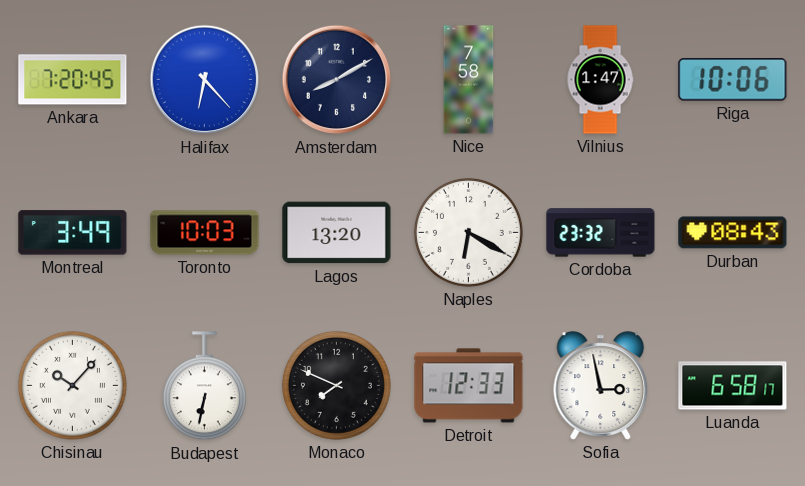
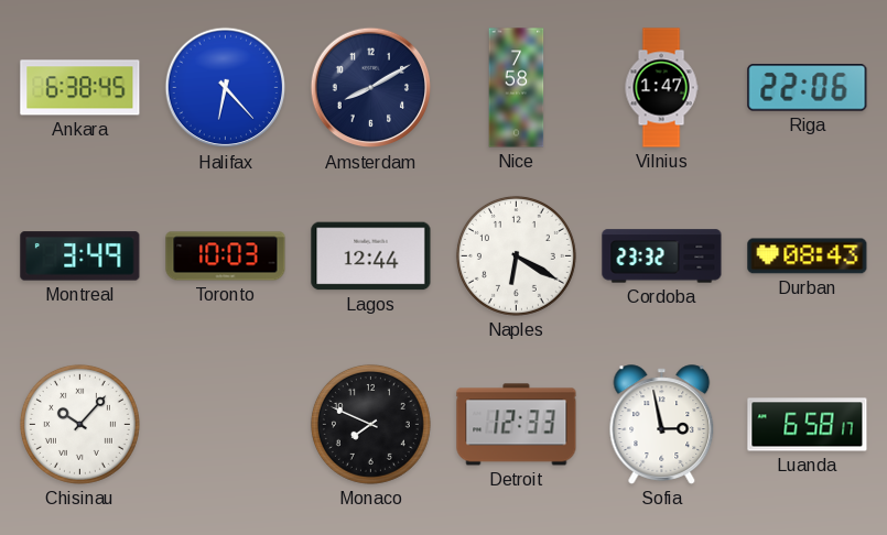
Ankara: 7:20 -> 6:38
Riga: 10:06 -> 22:06
Lagos: 13:20 -> 12:44
Budapest: 6:32 -> none
